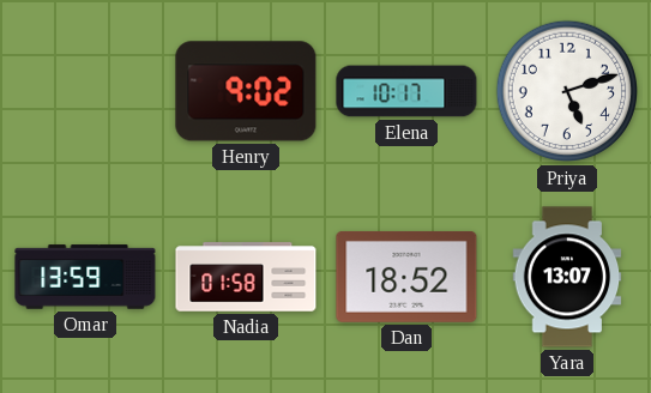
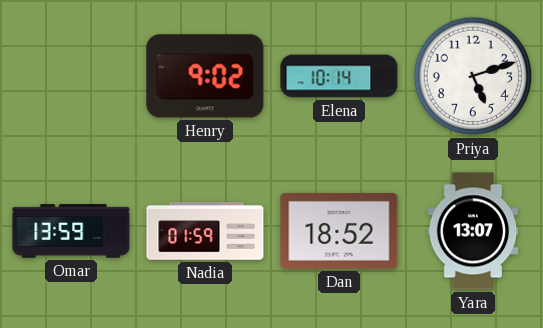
Elena: 10:17 -> 10:14
Nadia: 01:58 -> 01:59
